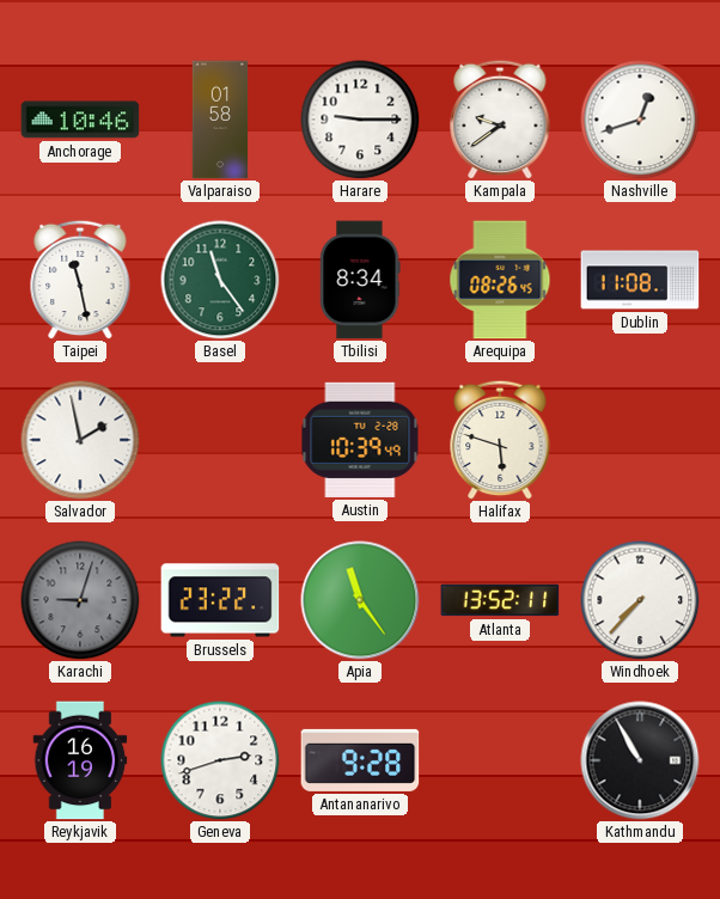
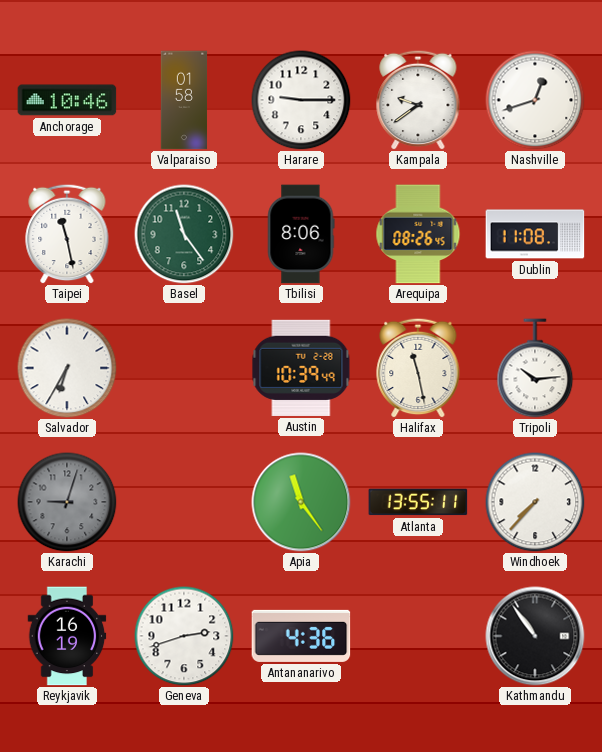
Tbilisi: 8:34 -> 8:06
Salvador: 1:58 -> 6:35
Halifax: 5:48 -> 11:28
Tripoli: none -> 10:14
Brussels: 23:22 -> none
Atlanta: 13:52 -> 13:55
Antananarivo: 9:28 -> 4:36
Kathmandu: 10:55 -> 10:54
